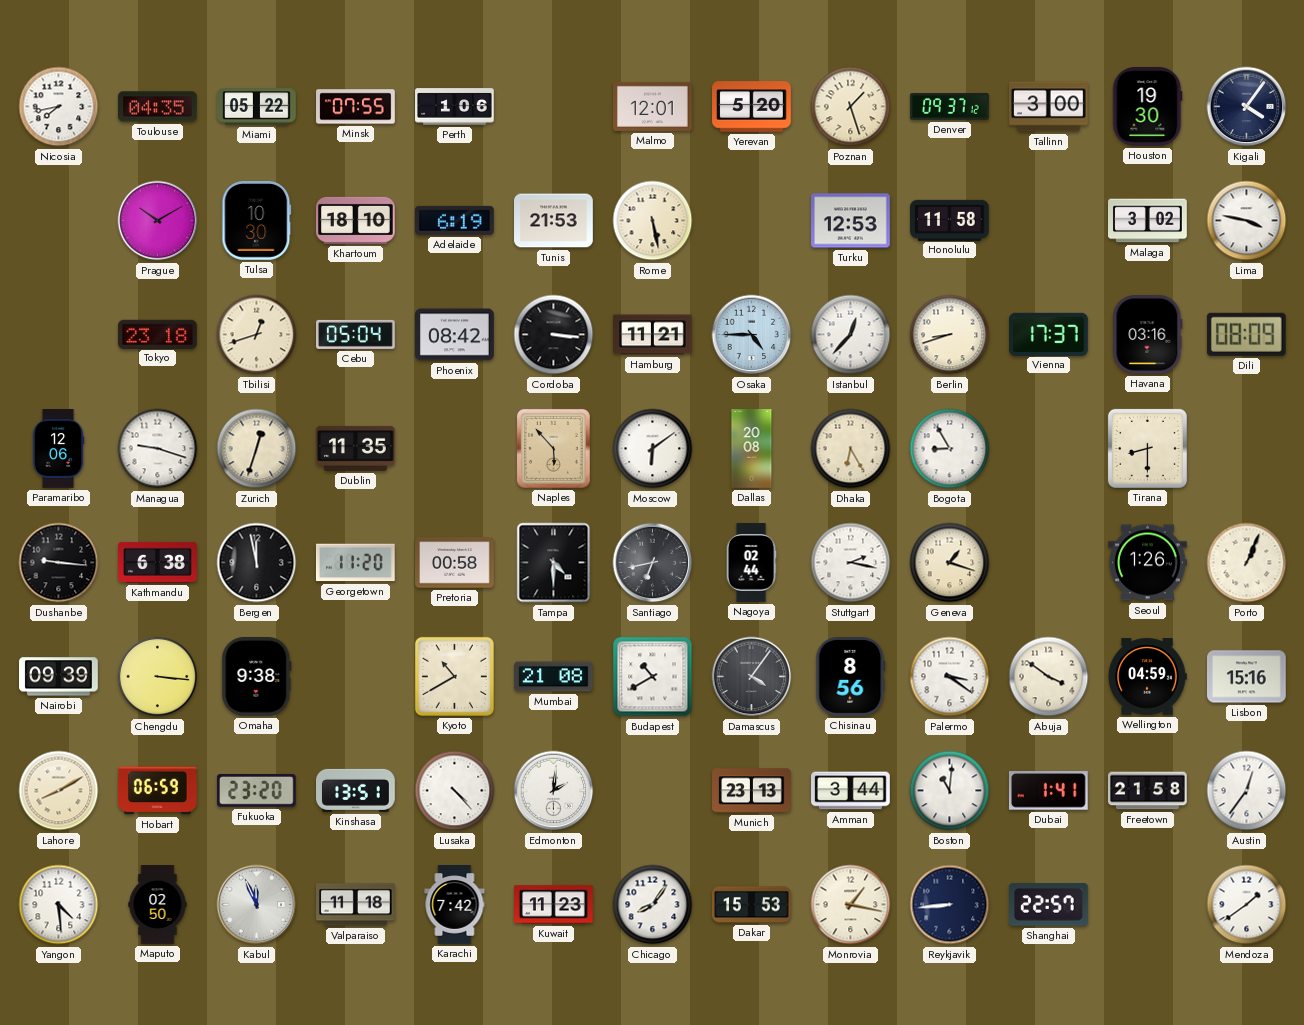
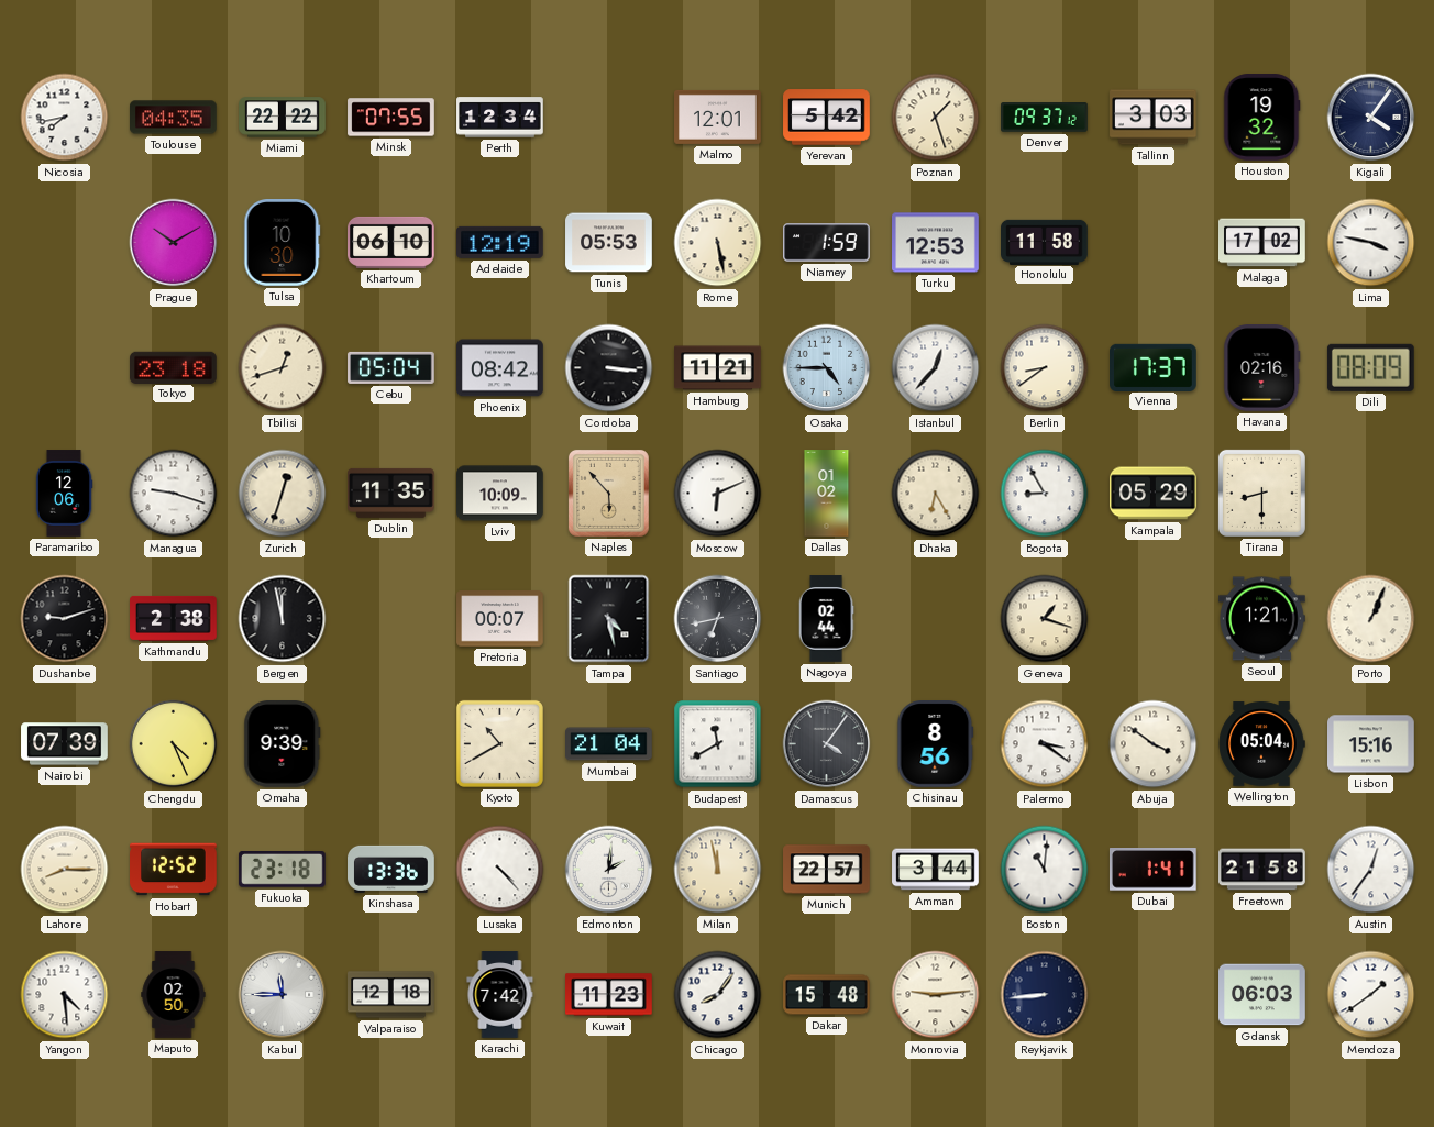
Miami: 05:22 -> 22:22
Perth: 1:06 -> 12:34
Yerevan: 5:20 -> 5:42
Tallinn: 3:00 -> 3:03
Houston: 19:30 -> 19:32
Khartoum: 18:10 -> 06:10
Adelaide: 6:19 -> 12:19
Tunis: 21:53 -> 05:53
Niamey: none -> 1:59
Malaga: 3:02 -> 17:02
Berlin: 8:42 -> 8:39
Havana: 03:16 -> 02:16
Lviv: none -> 10:09
Moscow: 6:09 -> 6:11
Dallas: 20:08 -> 01:02
Kampala: none -> 05:29
Dushanbe: 9:16 -> 9:12
Kathmandu: 6:38 -> 2:38
Georgetown: 11:20 -> none
Pretoria: 00:58 -> 00:07
Tampa: 4:30 -> 4:28
Stuttgart: 2:17 -> none
Seoul: 1:26 -> 1:21
Nairobi: 09:39 -> 07:39
Chengdu: 3:16 -> 4:26
Omaha: 9:38 -> 9:39
Mumbai: 21:08 -> 21:04
Budapest: 10:40 -> 11:40
Wellington: 04:59 -> 05:04
Lahore: 8:10 -> 8:15
Hobart: 06:59 -> 12:52
Fukuoka: 23:20 -> 23:18
Kinshasa: 13:51 -> 13:36
Milan: none -> 11:58
Munich: 23:13 -> 22:57
Kabul: 11:56 -> 11:45
Valparaiso: 11:18 -> 12:18
Dakar: 15:53 -> 15:48
Monrovia: 1:17 -> 9:14
Shanghai: 22:57 -> none
Gdansk: none -> 06:03
